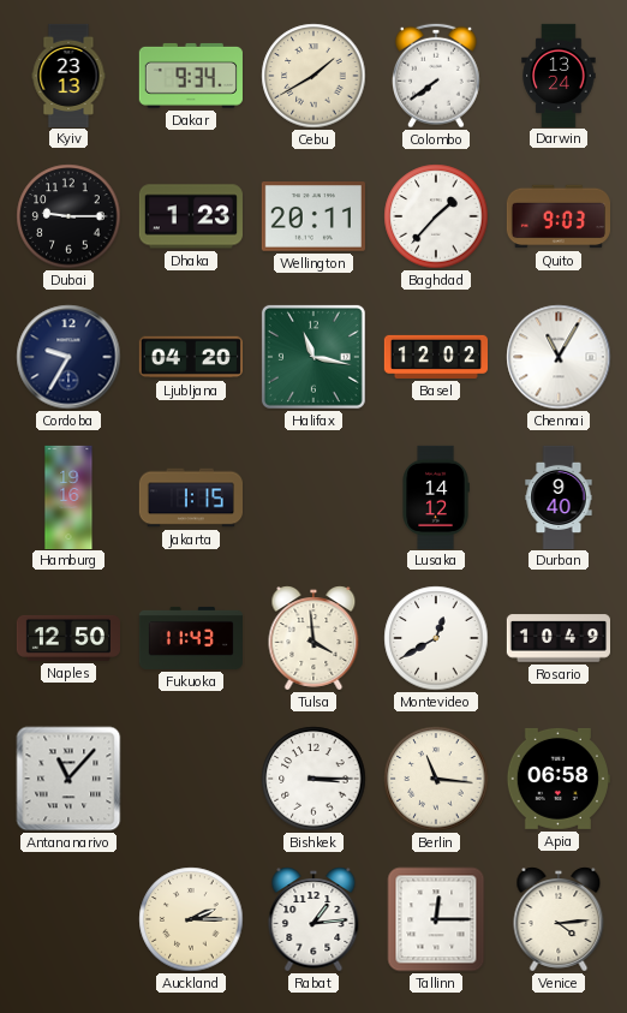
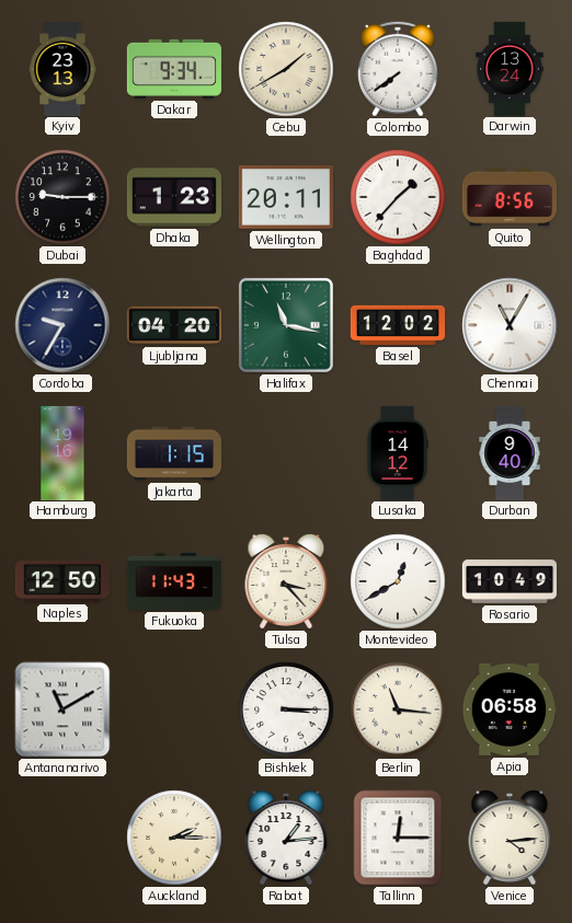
Quito: 9:03 -> 8:56
Tulsa: 3:59 -> 3:23
Antananarivo: 11:07 -> 11:10
